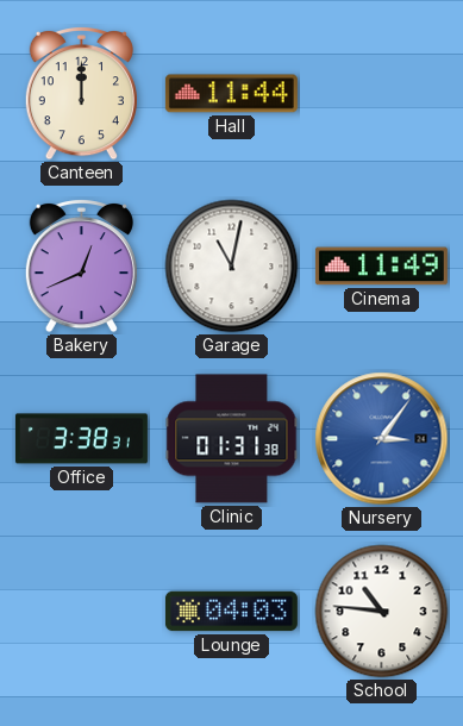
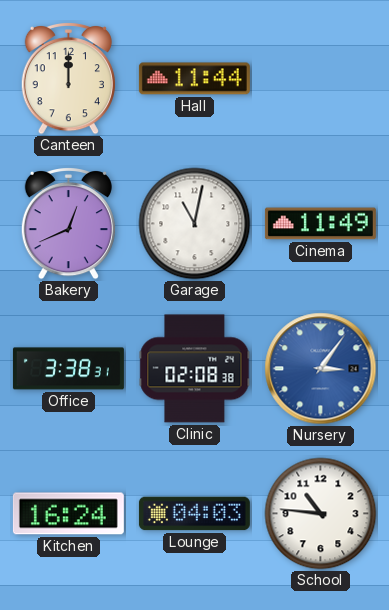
Clinic: 01:31 -> 02:08
Kitchen: none -> 16:24
